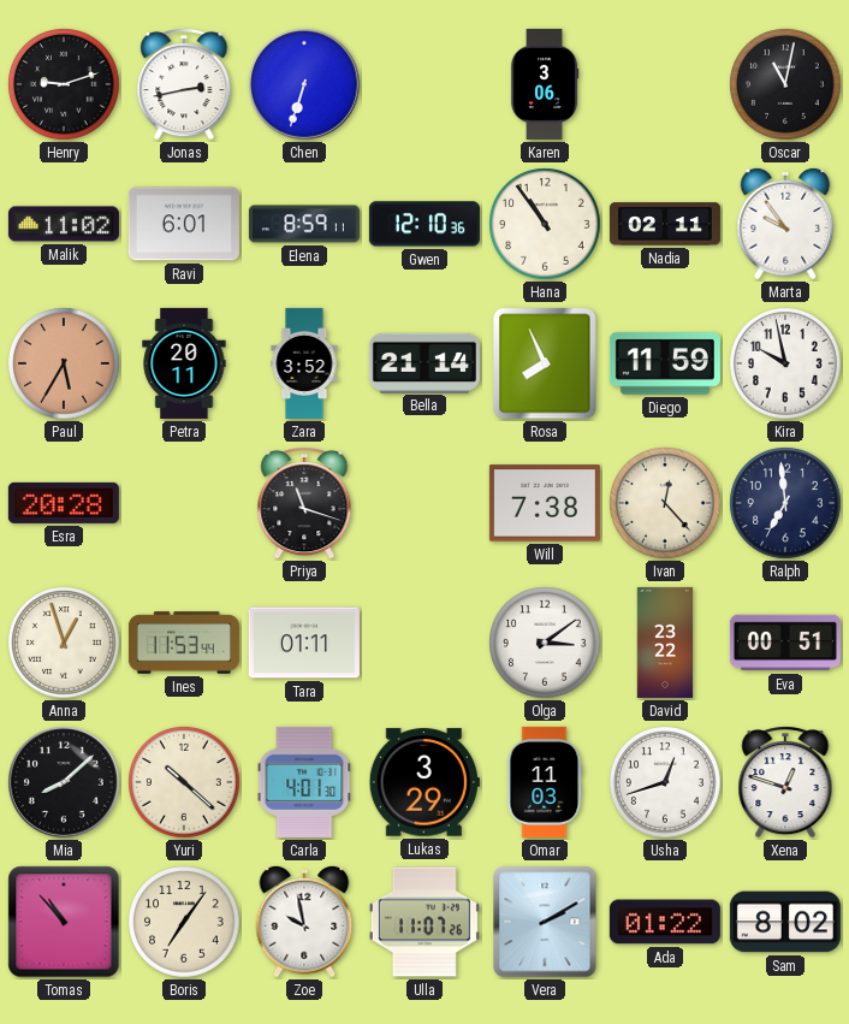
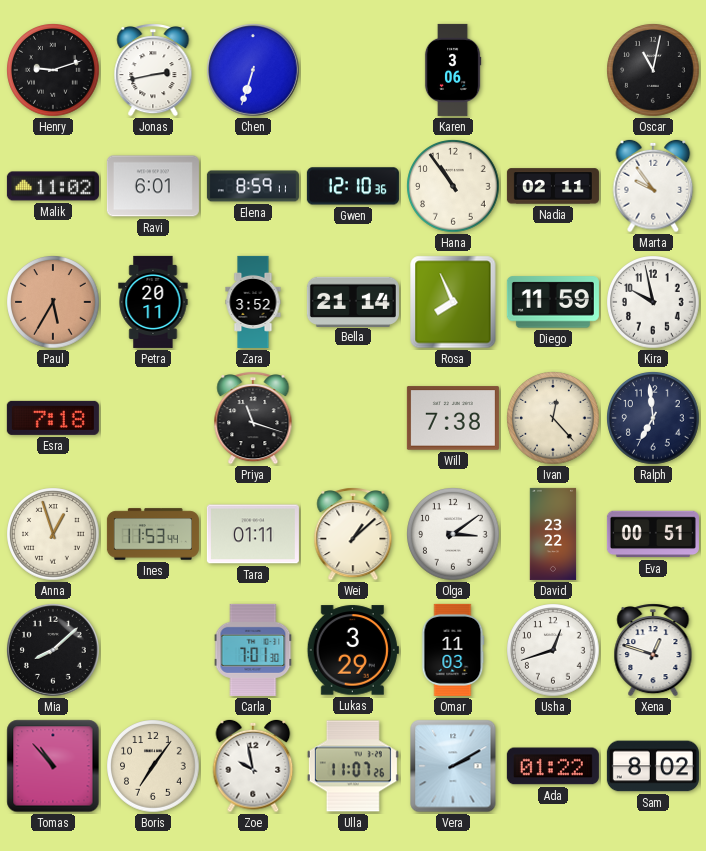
Esra: 20:28 -> 7:18
Wei: none -> 1:08
Yuri: 10:22 -> none
Carla: 4:01 -> 7:01
